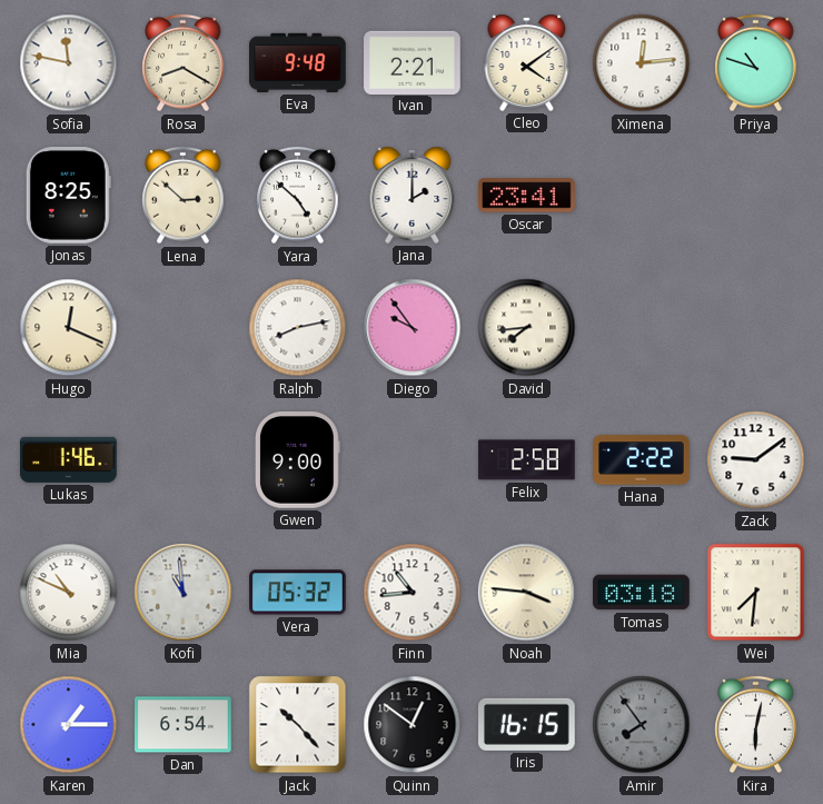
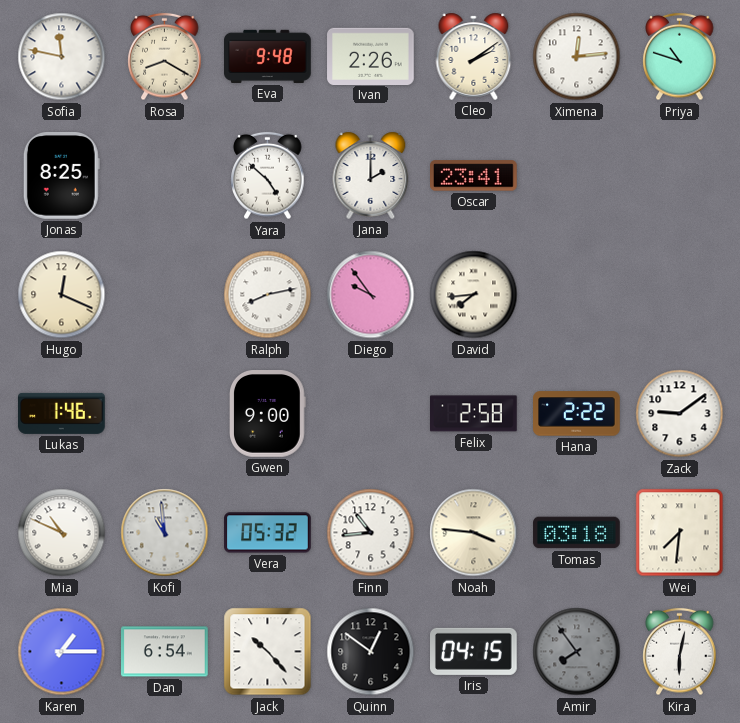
Ivan: 2:21 -> 2:26
Cleo: 4:09 -> 2:09
Lena: 2:52 -> none
Iris: 16:15 -> 04:15
